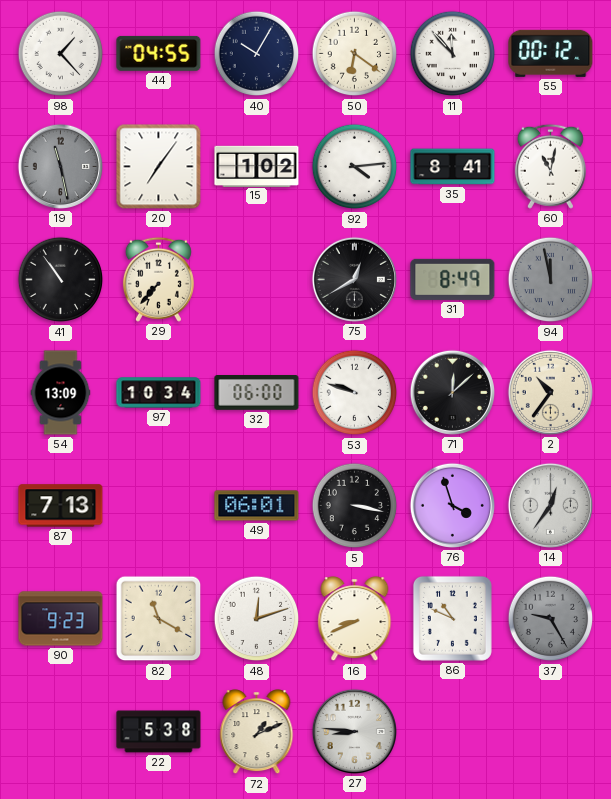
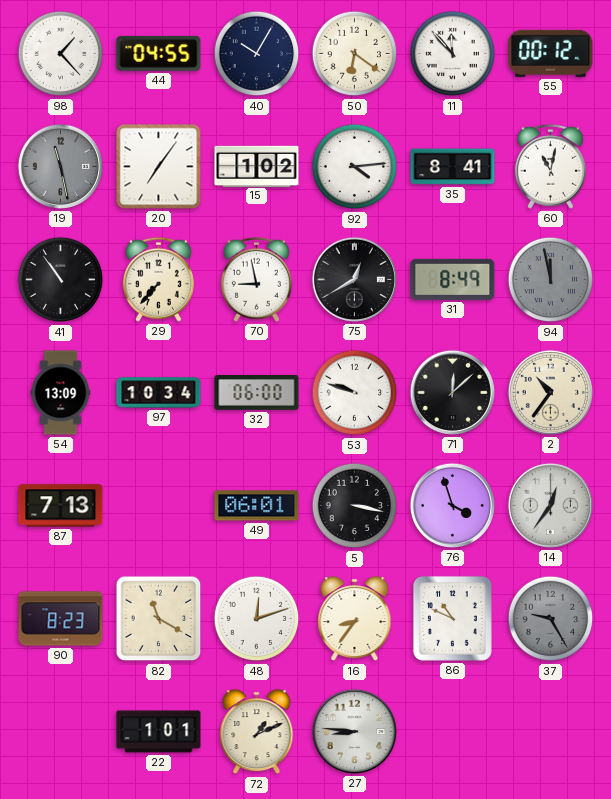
70: none -> 8:58
90: 9:23 -> 8:23
16: 8:41 -> 8:36
22: 5:38 -> 1:01
